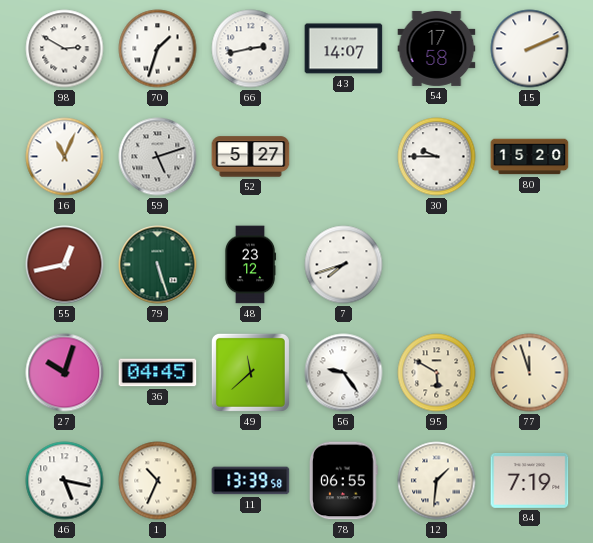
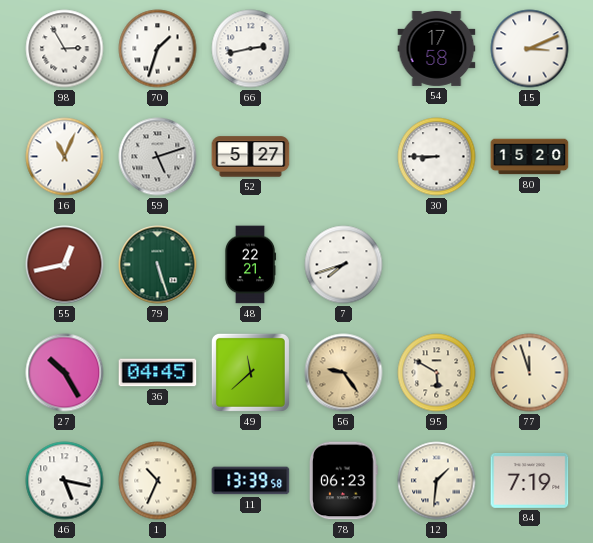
98: 2:50 -> 2:55
43: 14:07 -> none
15: 2:11 -> 3:11
30: 9:45 -> 8:45
48: 23:12 -> 22:21
27: 10:03 -> 10:25
56 dial: white -> champagne
78: 06:55 -> 06:23
